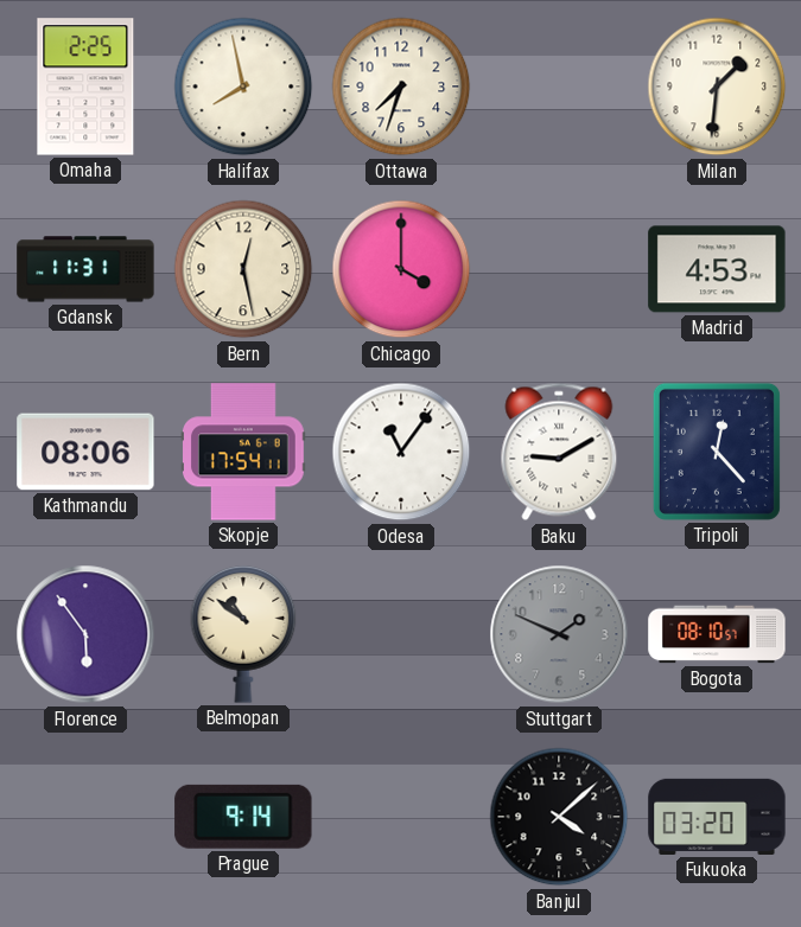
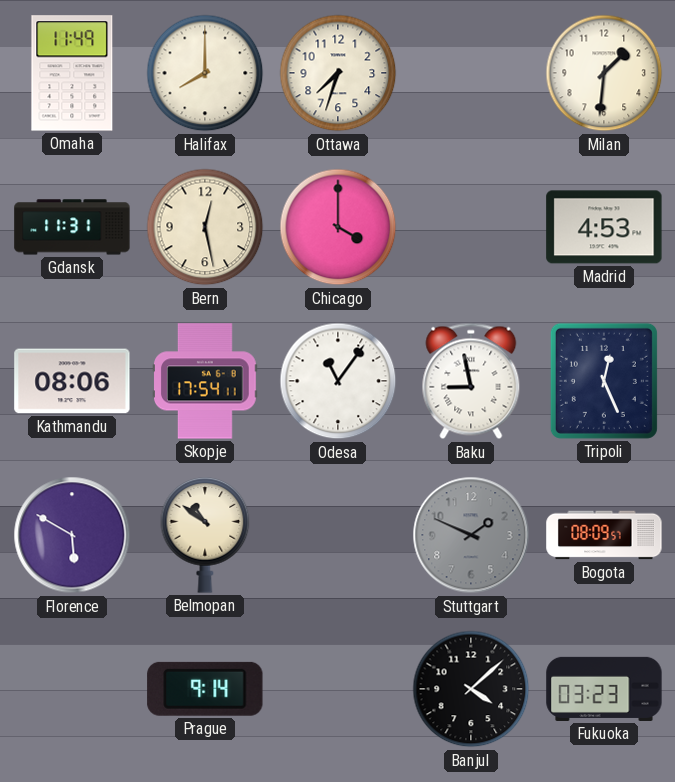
Omaha: 2:25 -> 11:49
Halifax: 7:58 -> 8:00
Baku: 9:10 -> 8:58
Tripoli: 12:23 -> 12:26
Florence: 5:54 -> 5:50
Bogota: 08:10 -> 08:09
Fukuoka: 03:20 -> 03:23
